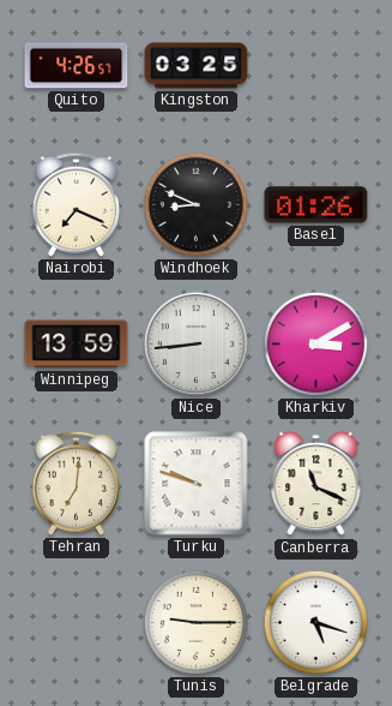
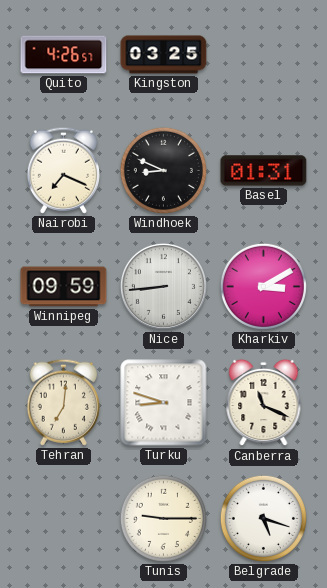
Basel: 01:26 -> 01:31
Winnipeg: 13:59 -> 09:59
Turku: 9:48 -> 8:48
